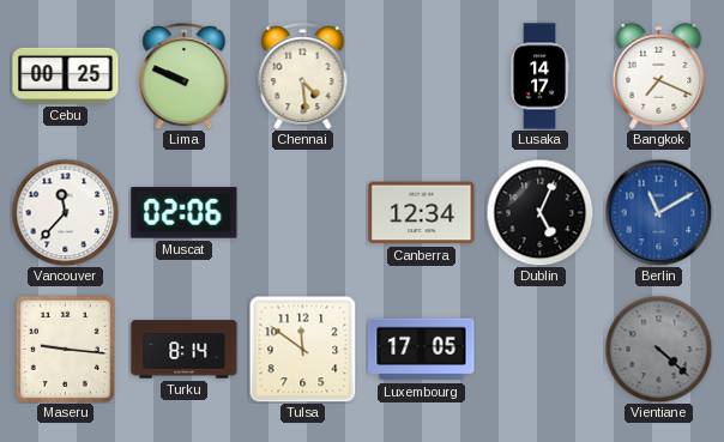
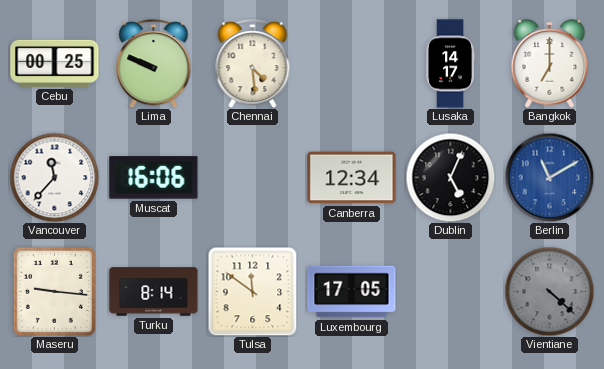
Bangkok: 7:19 -> 7:00
Muscat: 02:06 -> 16:06
